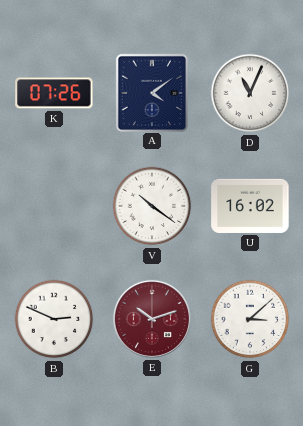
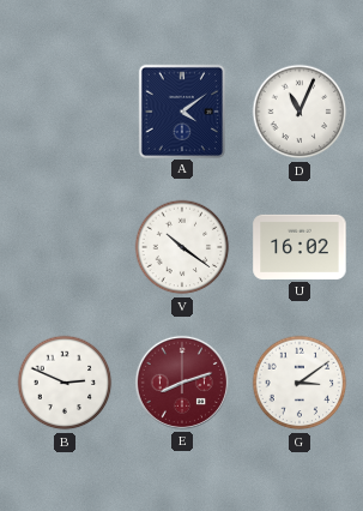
K: 07:26 -> none
E: 10:12 -> 8:12
G: 3:08 -> 3:09
